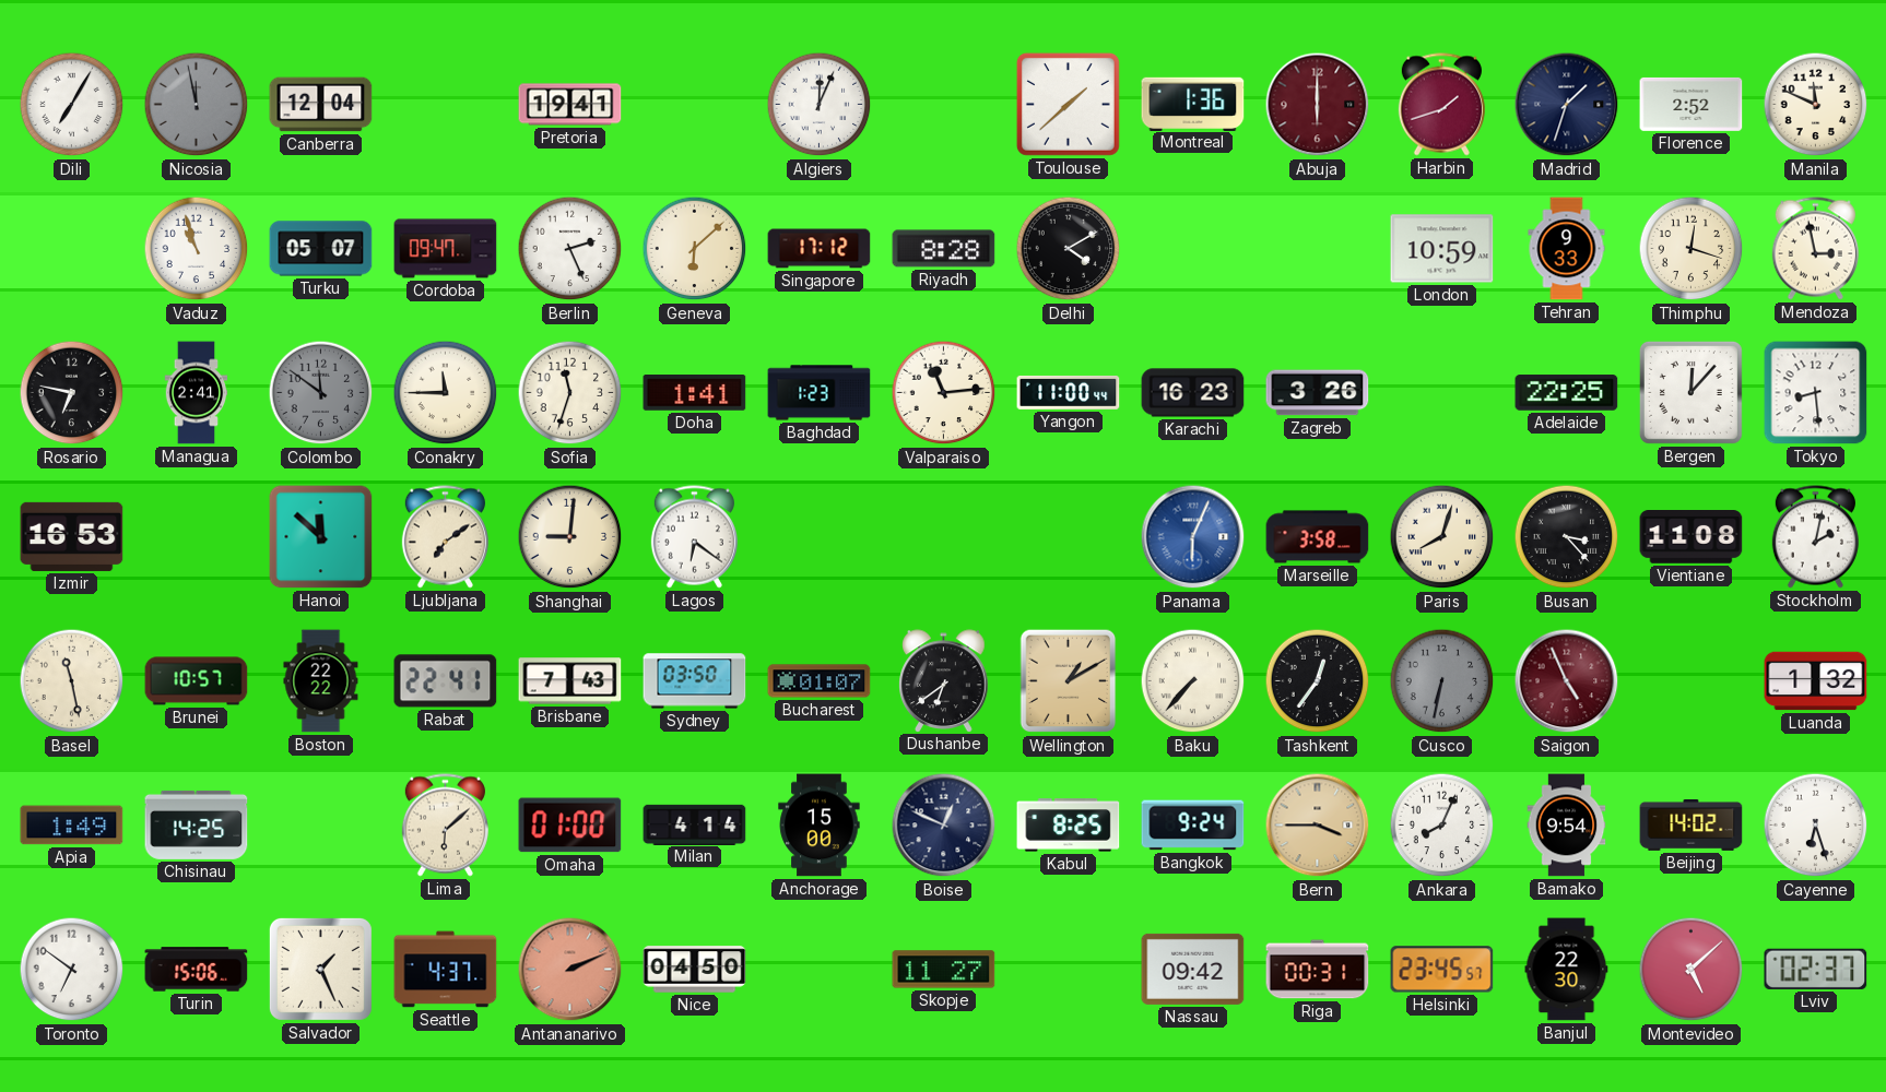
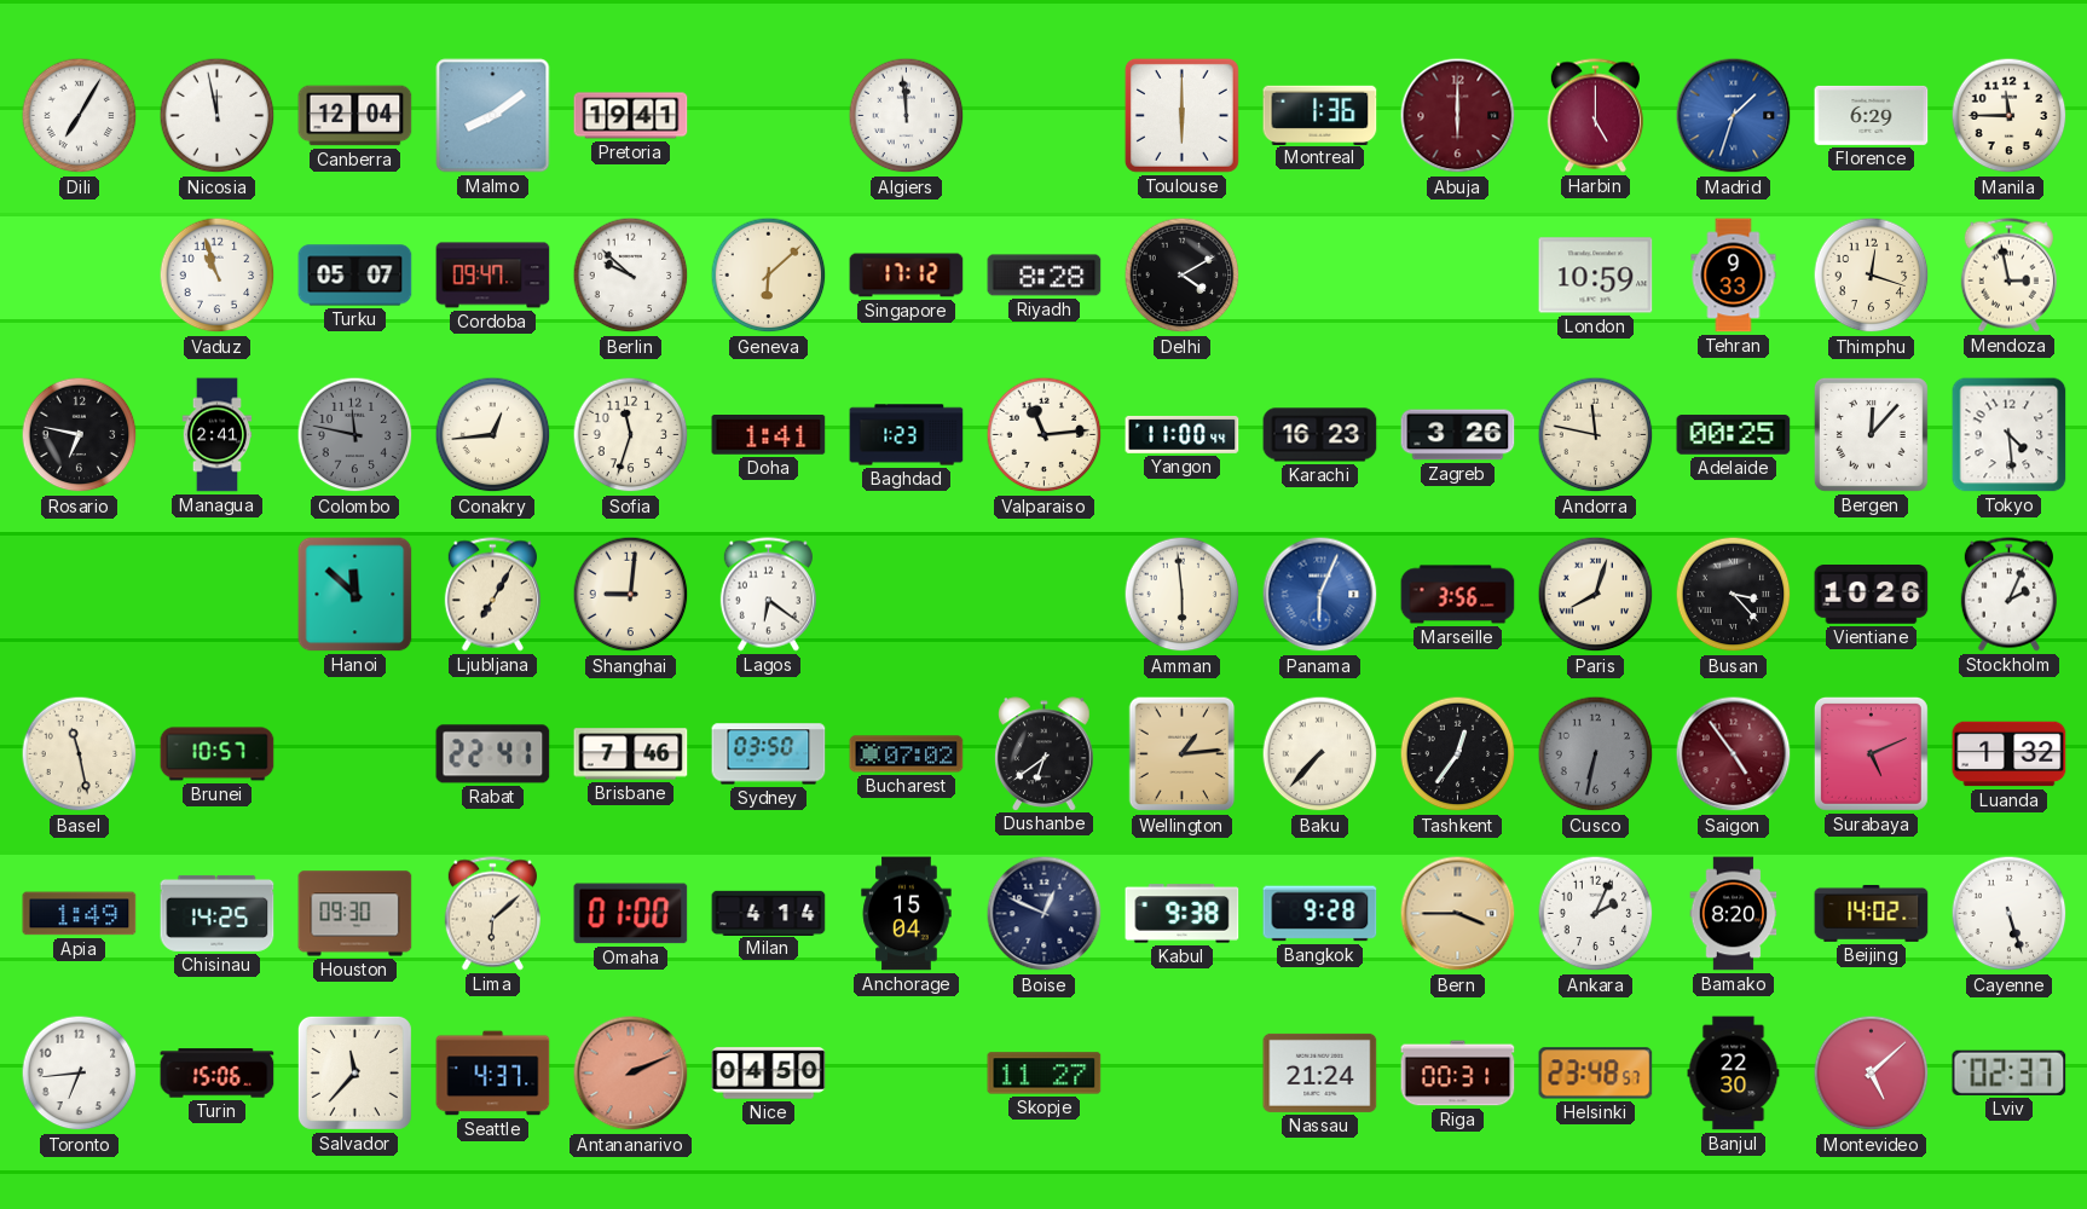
Nicosia dial: grey -> white
Malmo: none -> 8:09
Algiers: 12:04 -> 11:59
Toulouse: 1:38 -> 6:00
Harbin: 1:42 -> 5:00
Madrid dial: navy -> blue
Florence: 2:52 -> 6:29
Manila: 11:49 -> 11:45
Berlin: 2:26 -> 9:52
Colombo: 11:51 -> 11:47
Conakry: 11:45 -> 12:44
Andorra: none -> 11:47
Adelaide: 22:25 -> 00:25
Tokyo: 8:29 -> 4:29
Izmir: 16:53 -> none
Ljubljana: 7:09 -> 7:05
Amman: none -> 5:59
Marseille: 3:58 -> 3:56
Vientiane: 11:08 -> 10:26
Stockholm: 2:02 -> 2:04
Boston: 22:22 -> none
Brisbane: 7:43 -> 7:46
Bucharest: 01:07 -> 07:02
Wellington: 1:10 -> 1:14
Saigon: 4:56 -> 4:54
Surabaya: none -> 5:11
Houston: none -> 09:30
Anchorage: 15:00 -> 15:04
Kabul: 8:25 -> 9:38
Bangkok: 9:24 -> 9:28
Ankara: 8:04 -> 2:04
Bamako: 9:54 -> 8:20
Cayenne: 6:27 -> 5:27
Toronto: 6:51 -> 6:44
Salvador: 1:26 -> 11:37
Nassau: 09:42 -> 21:24
Helsinki: 23:45 -> 23:48
